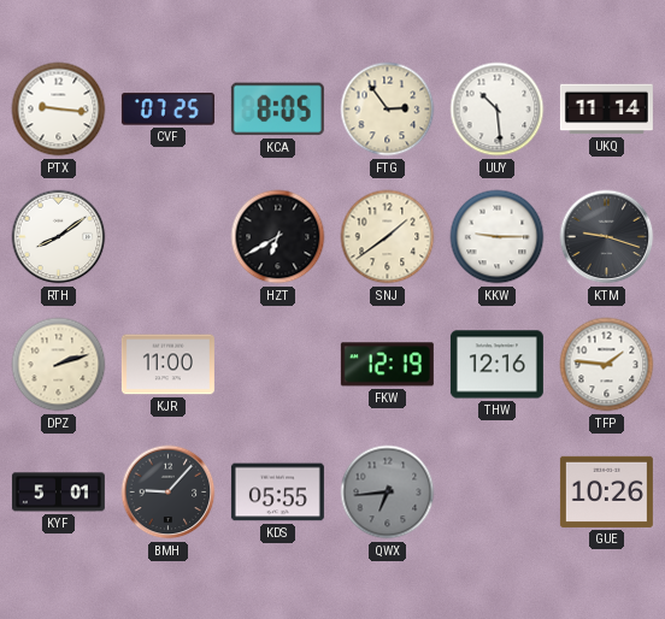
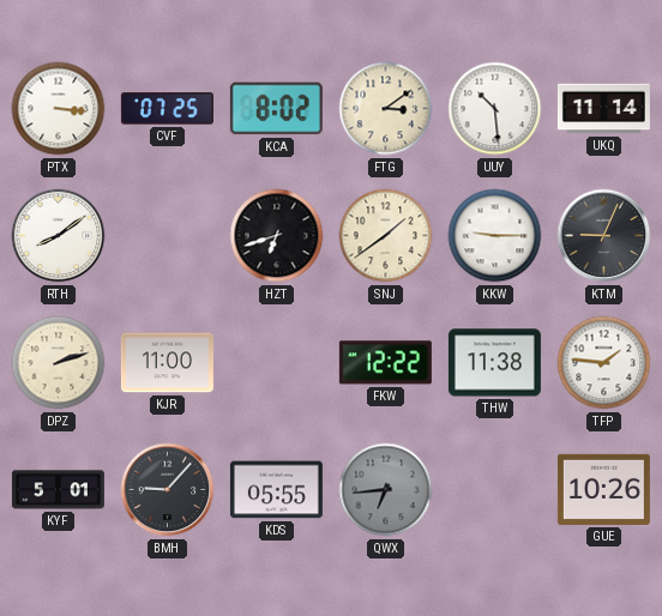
PTX: 9:16 -> 3:16
KCA: 8:05 -> 8:02
FTG: 2:54 -> 3:09
HZT: 6:40 -> 6:42
KTM: 9:18 -> 9:04
FKW: 12:19 -> 12:22
THW: 12:16 -> 11:38
